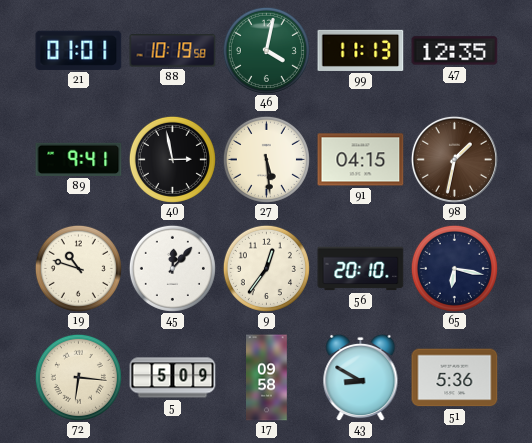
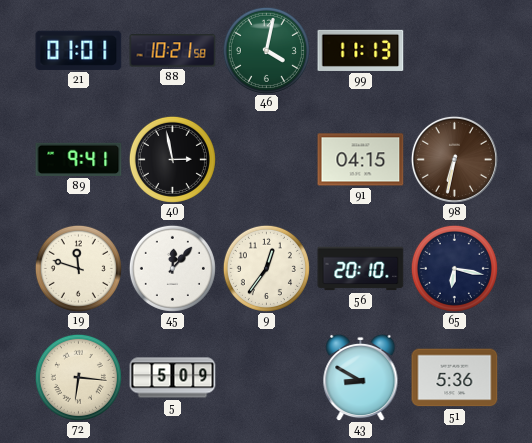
88: 10:19 -> 10:21
47: 12:35 -> none
27: 5:29 -> none
98: 1:32 -> 6:32
19: 10:48 -> 11:48
17: 09:58 -> none
